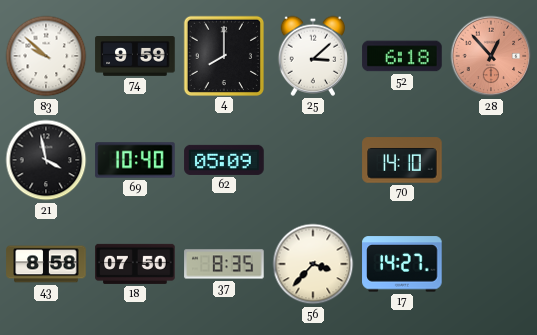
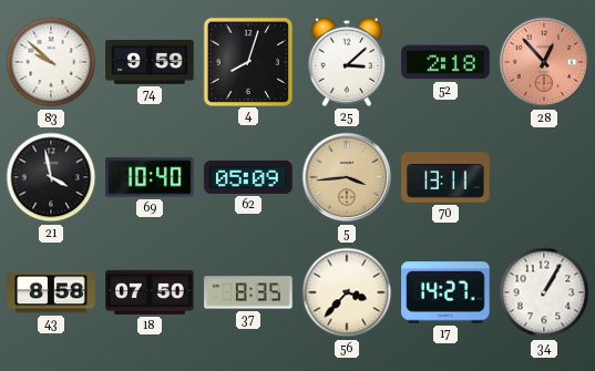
4: 8:00 -> 8:03
52: 6:18 -> 2:18
5: none -> 3:44
70: 14:10 -> 13:11
34: none -> 1:05
